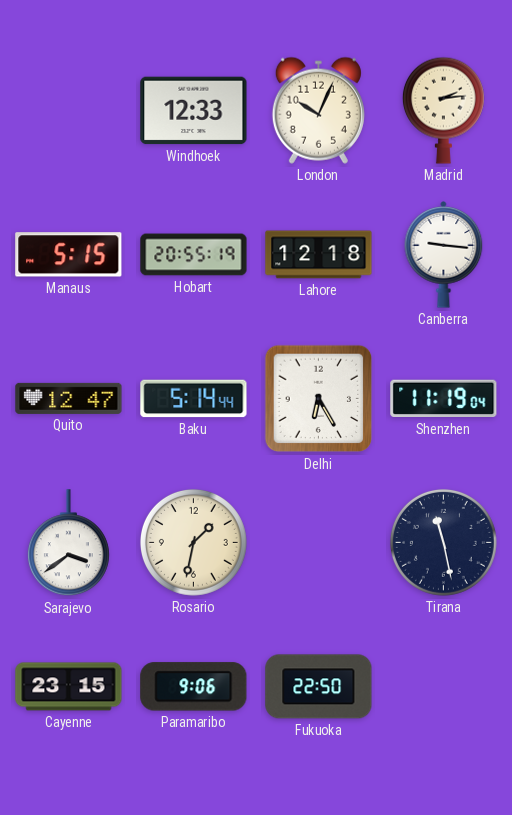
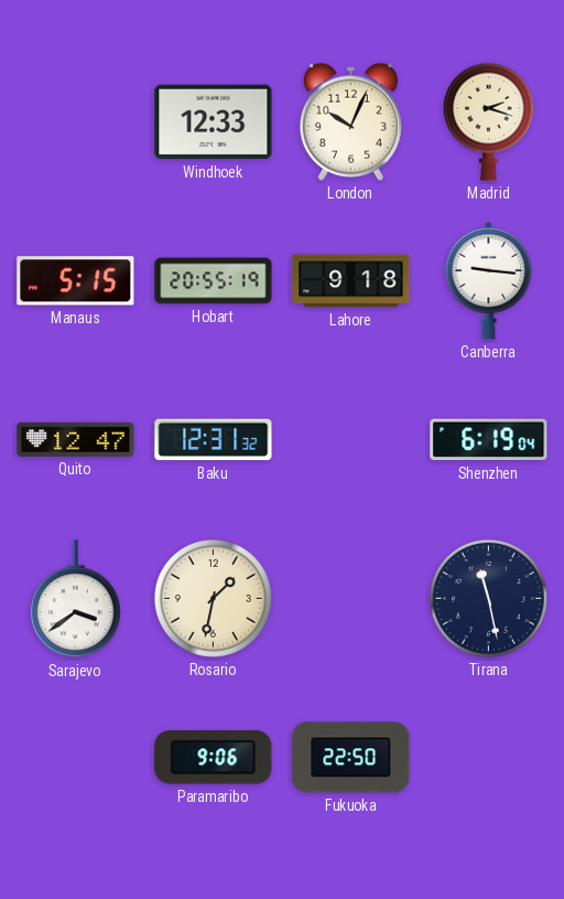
Madrid: 2:14 -> 2:18
Lahore: 12:18 -> 9:18
Baku: 5:14 -> 12:31
Delhi: 6:25 -> none
Shenzhen: 11:19 -> 6:19
Cayenne: 23:15 -> none
